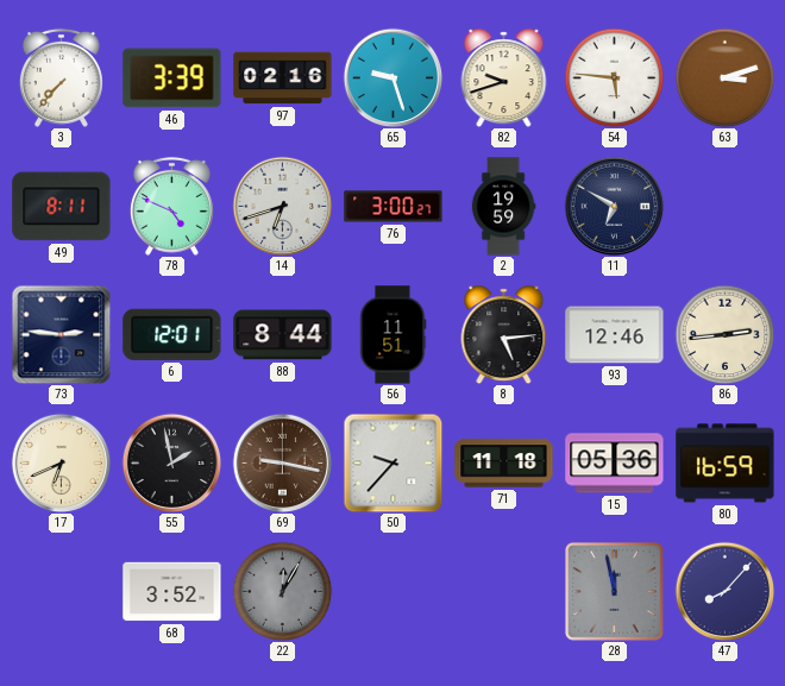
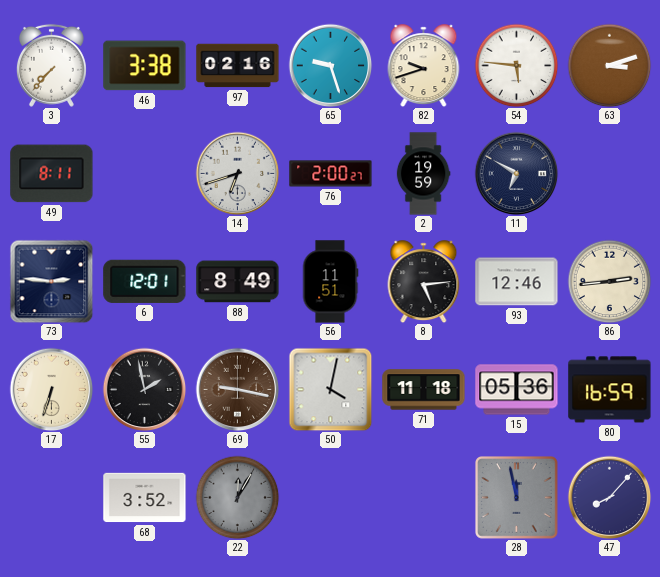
46: 3:39 -> 3:38
78: 4:49 -> none
76: 3:00 -> 2:00
88: 8:44 -> 8:49
17: 6:41 -> 6:33
50: 9:37 -> 4:02
